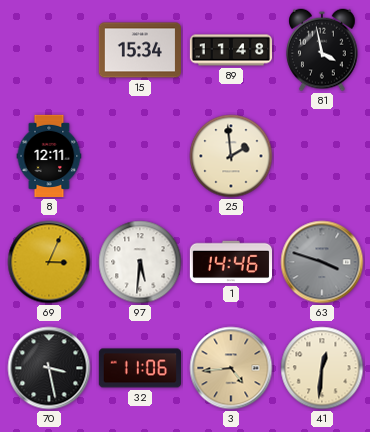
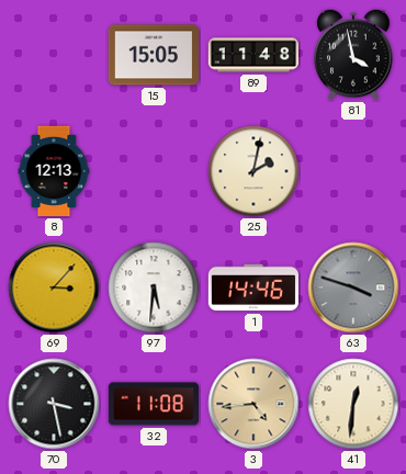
15: 15:34 -> 15:05
8: 12:11 -> 12:13
25: 1:59 -> 2:02
69: 3:04 -> 3:07
32: 11:06 -> 11:08
